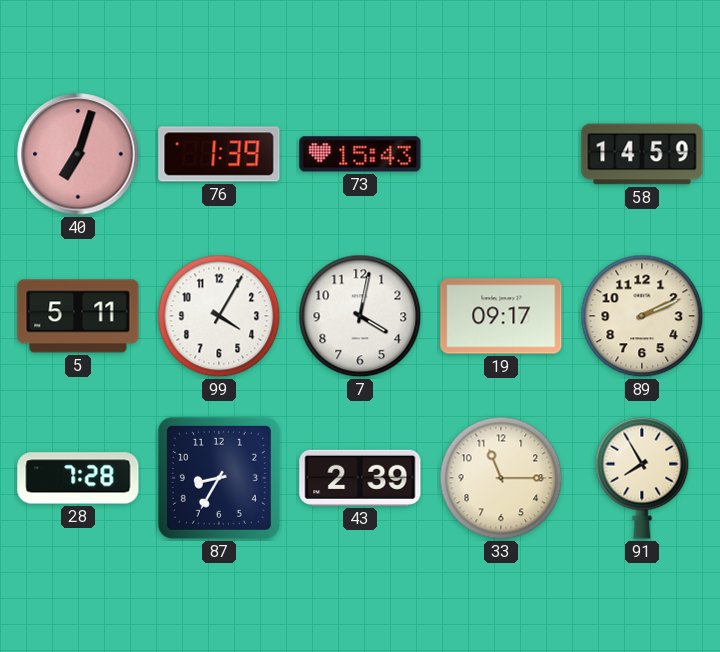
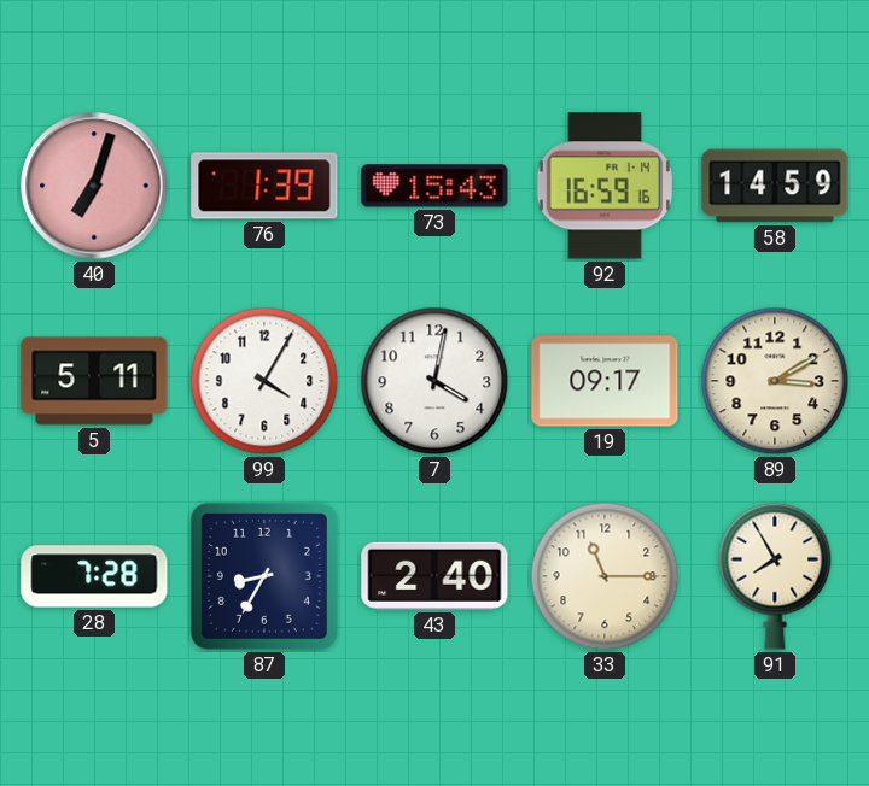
92: none -> 16:59
89: 2:11 -> 3:10
43: 2:39 -> 2:40
